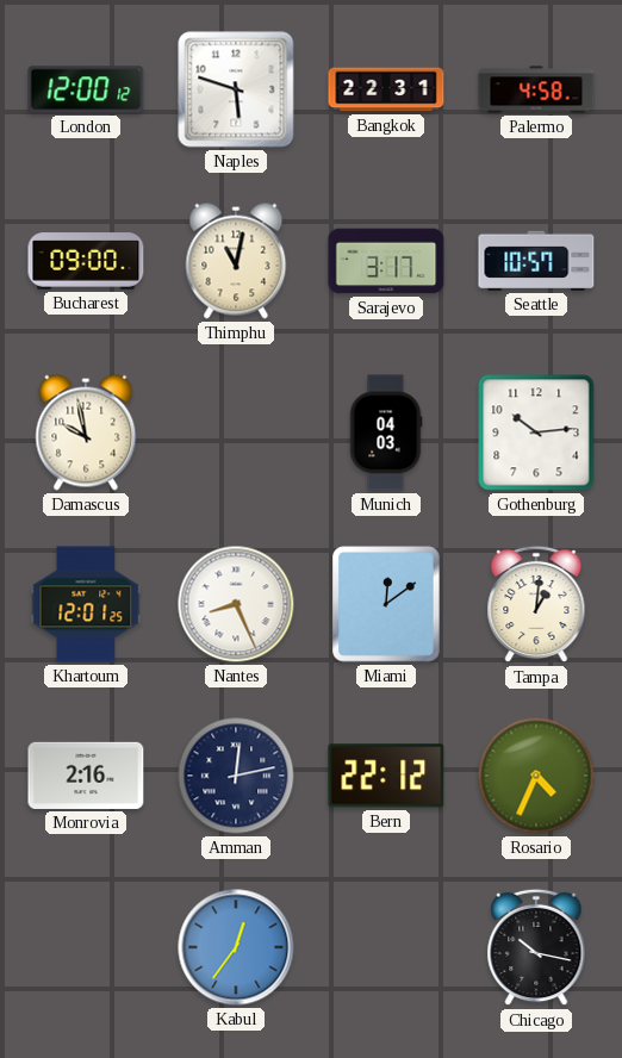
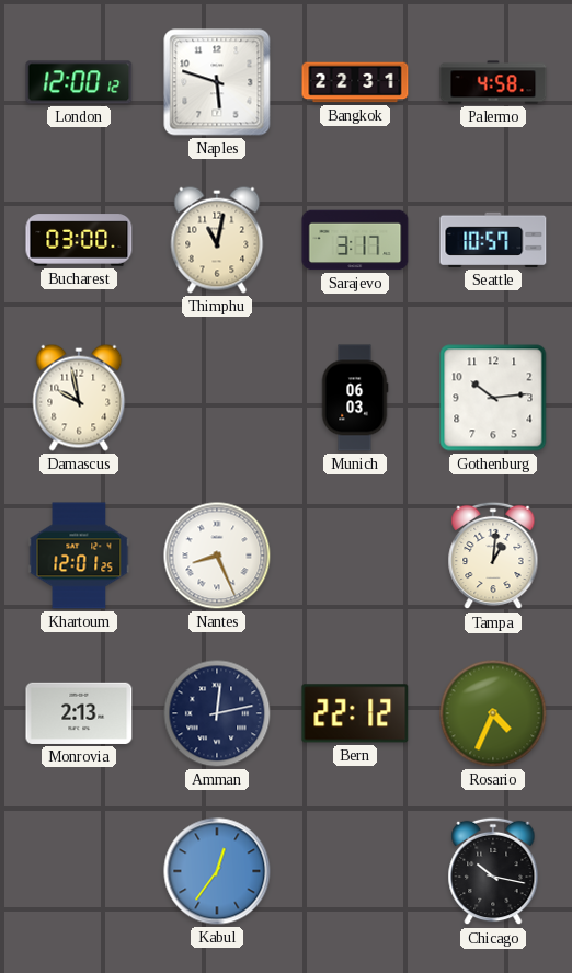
Bucharest: 09:00 -> 03:00
Munich: 04:03 -> 06:03
Miami: 12:09 -> none
Monrovia: 2:16 -> 2:13
